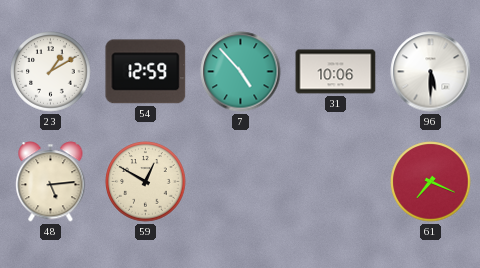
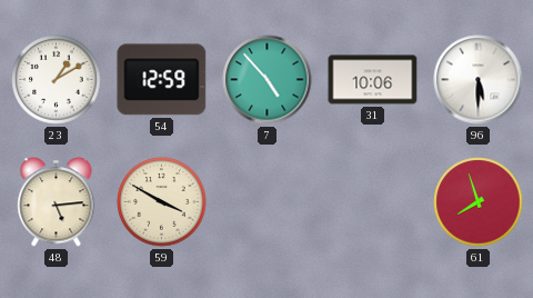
59: 12:50 -> 3:50
61: 7:19 -> 7:57
